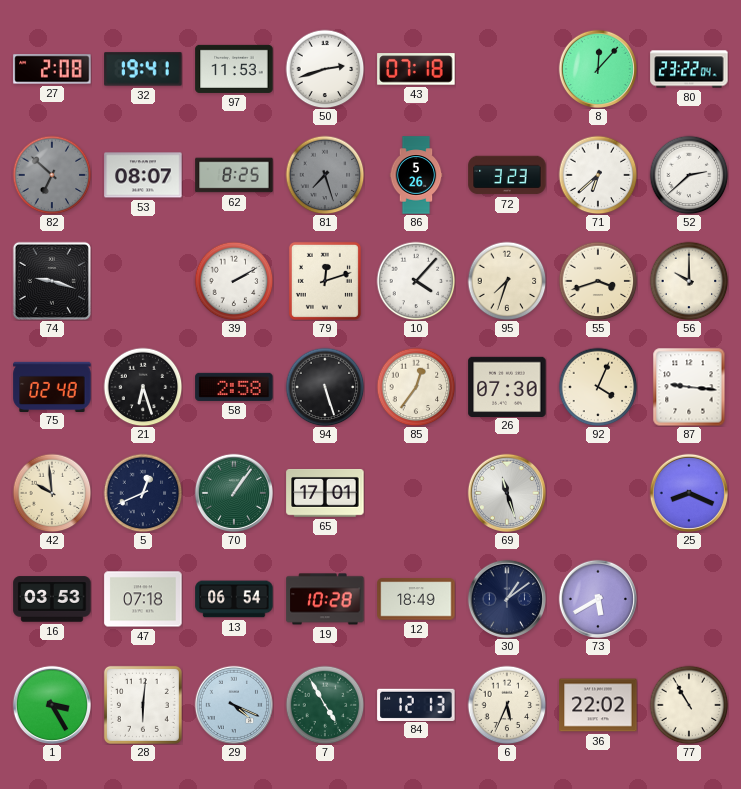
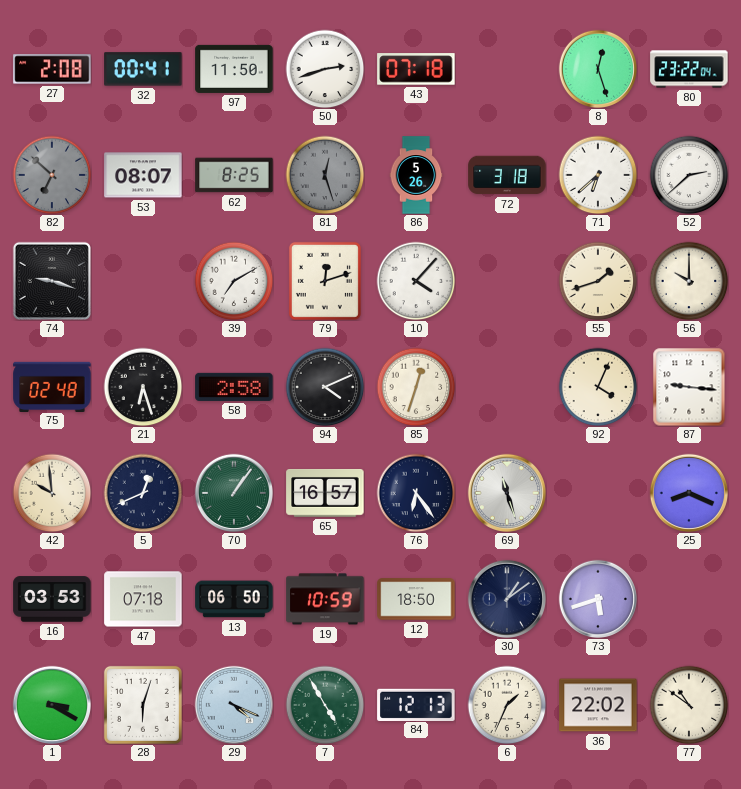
32: 19:41 -> 00:41
97: 11:53 -> 11:50
8: 12:07 -> 12:27
81: 7:27 -> 12:27
72: 3:23 -> 3:18
39: 2:10 -> 7:10
95: 7:33 -> none
55: 3:42 -> 1:42
94: 5:27 -> 4:11
85: 12:36 -> 12:33
26: 07:30 -> none
65: 17:01 -> 16:57
76: none -> 6:24
13: 06:54 -> 06:50
19: 10:28 -> 10:59
12: 18:49 -> 18:50
73: 5:40 -> 5:42
1: 3:25 -> 3:20
28: 6:01 -> 6:03
6: 5:34 -> 1:34
77: 10:55 -> 10:51
